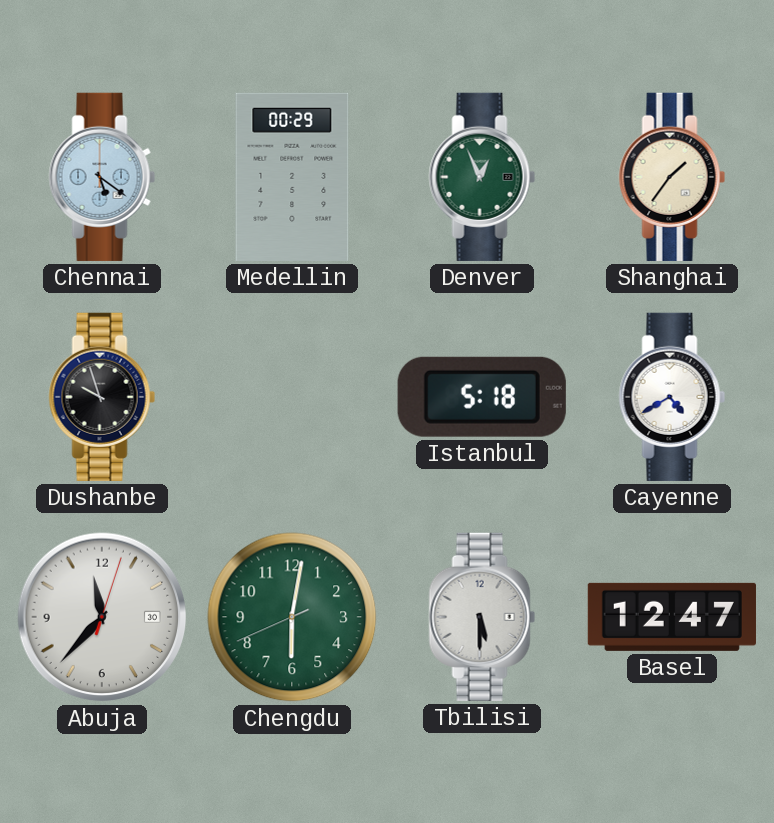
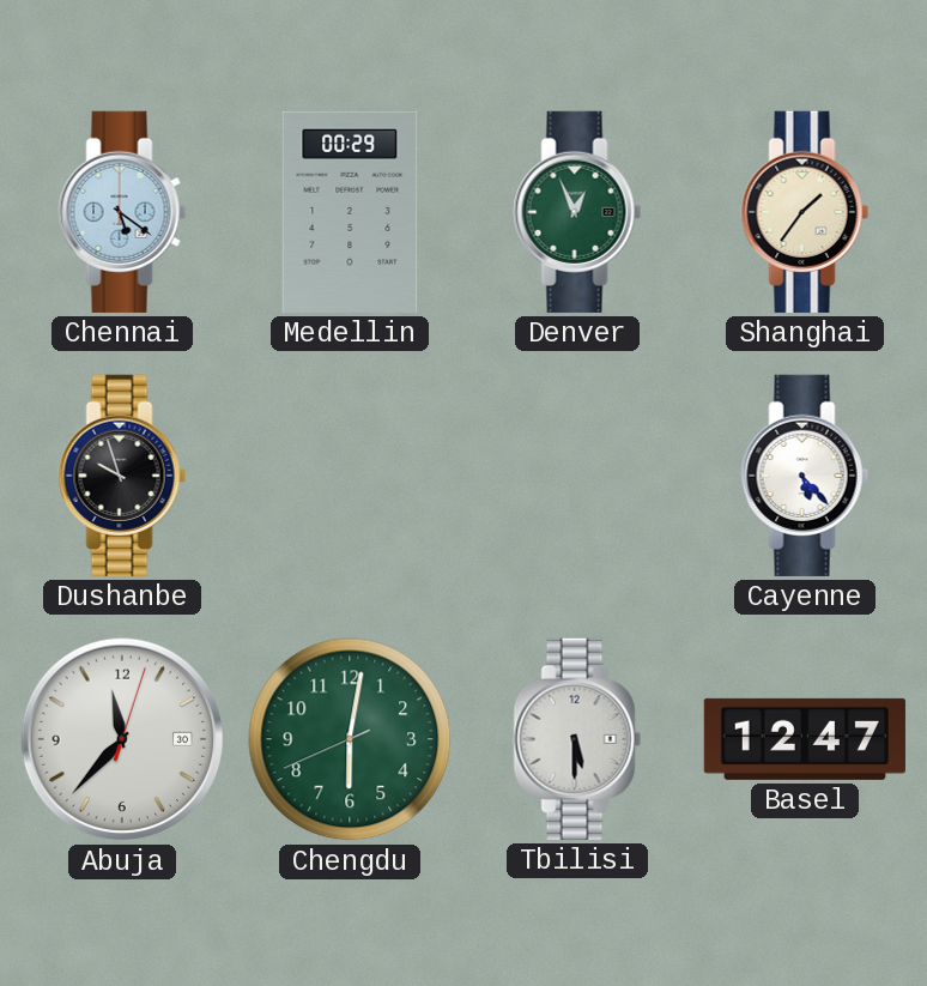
Istanbul: 5:18 -> none
Cayenne: 4:40 -> 5:23
